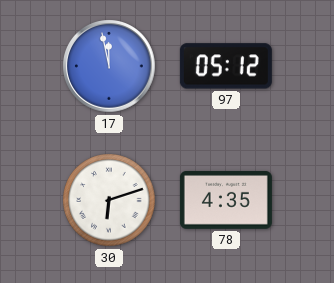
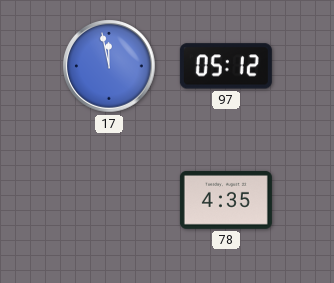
30: 6:12 -> none
